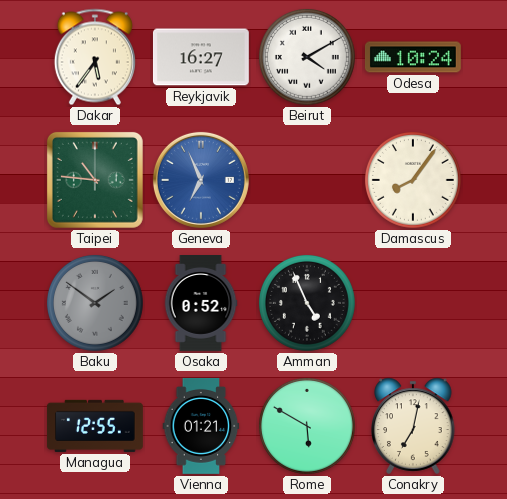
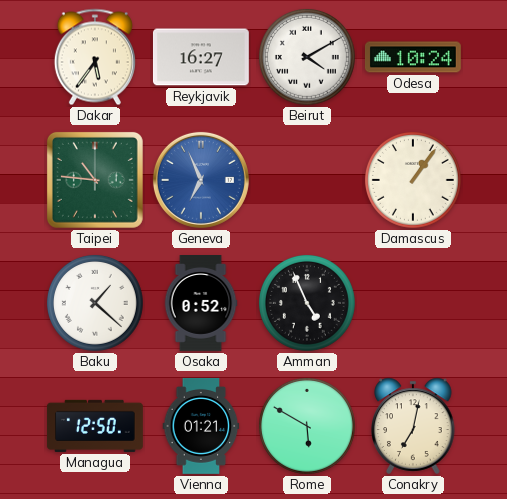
Damascus: 8:06 -> 1:06
Baku: 1:51 -> 1:22
Baku dial: grey -> white
Managua: 12:55 -> 12:50
